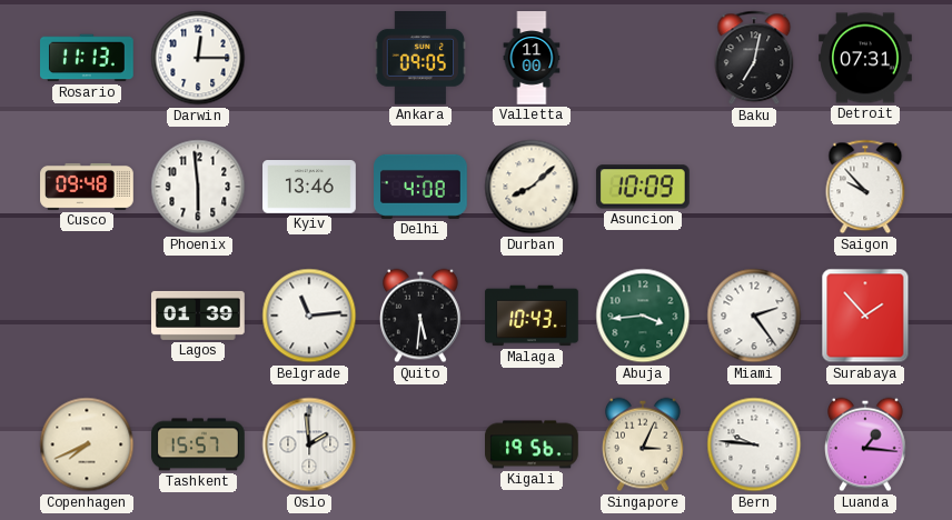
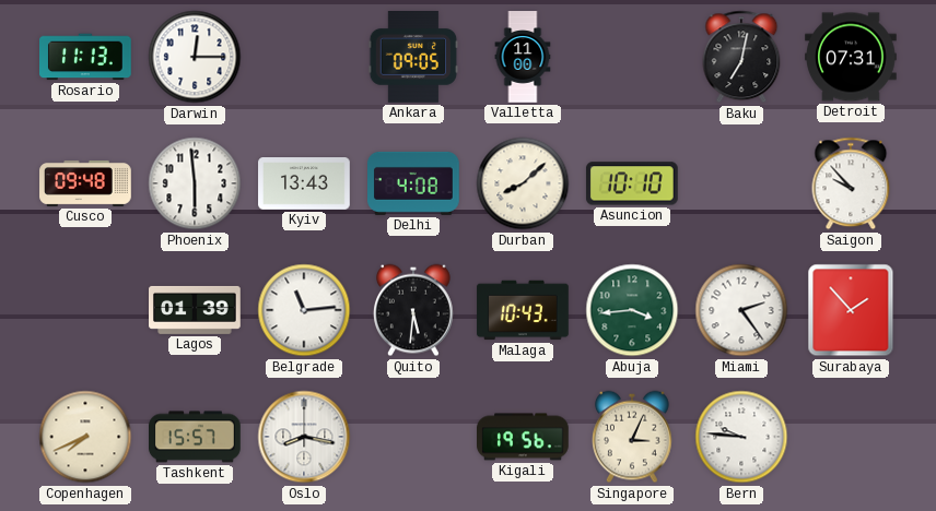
Kyiv: 13:46 -> 13:43
Asuncion: 10:09 -> 10:10
Oslo: 1:59 -> 8:17
Luanda: 1:16 -> none
